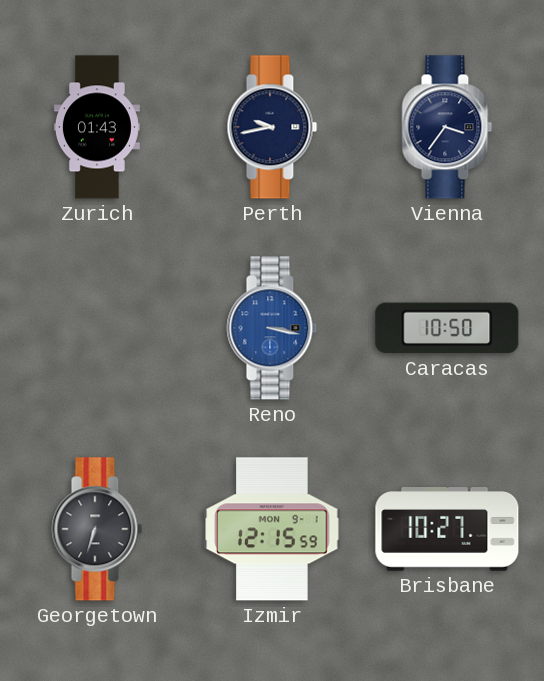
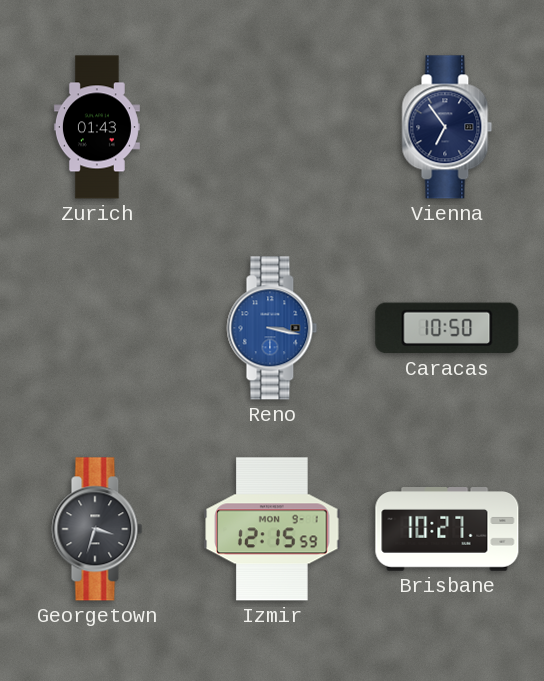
Perth: 9:43 -> none
Vienna: 3:36 -> 6:54
Georgetown: 6:33 -> 3:33
